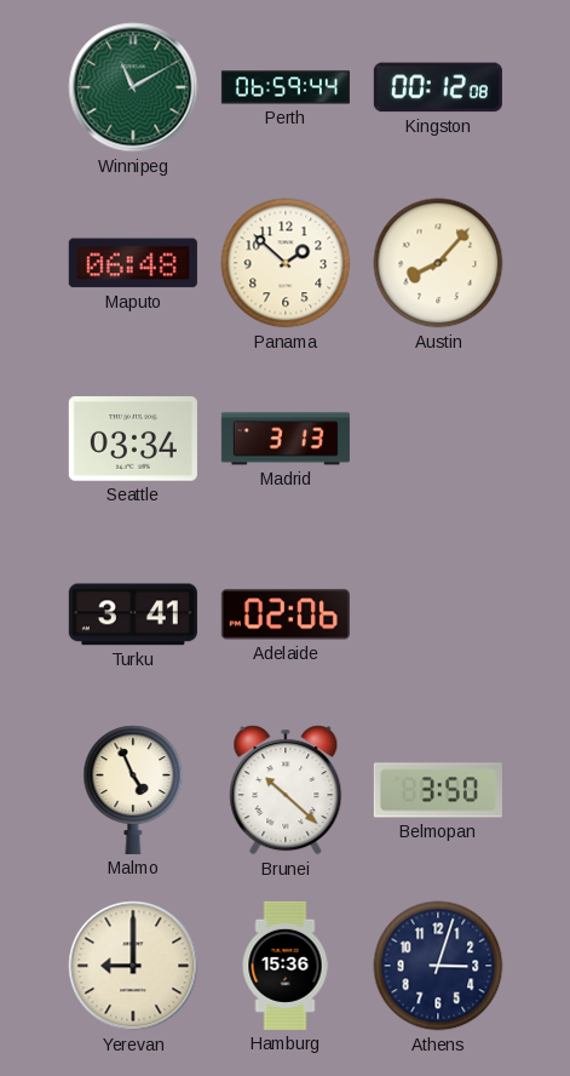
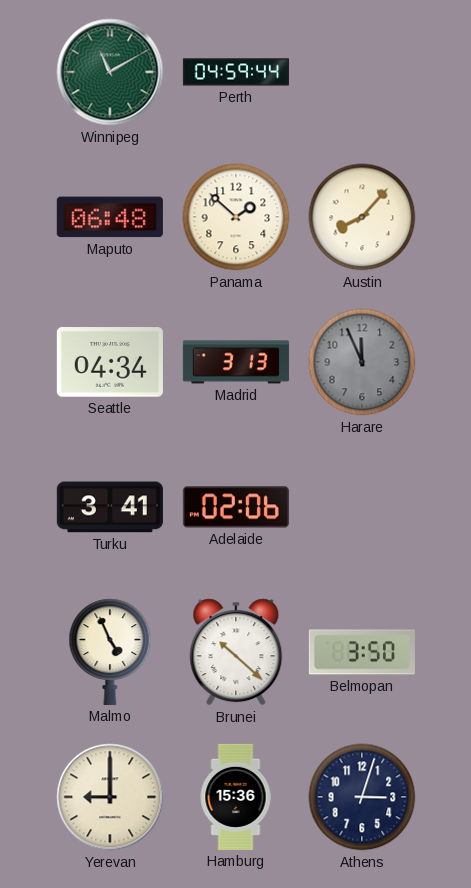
Perth: 06:59 -> 04:59
Kingston: 00:12 -> none
Seattle: 03:34 -> 04:34
Harare: none -> 11:56
